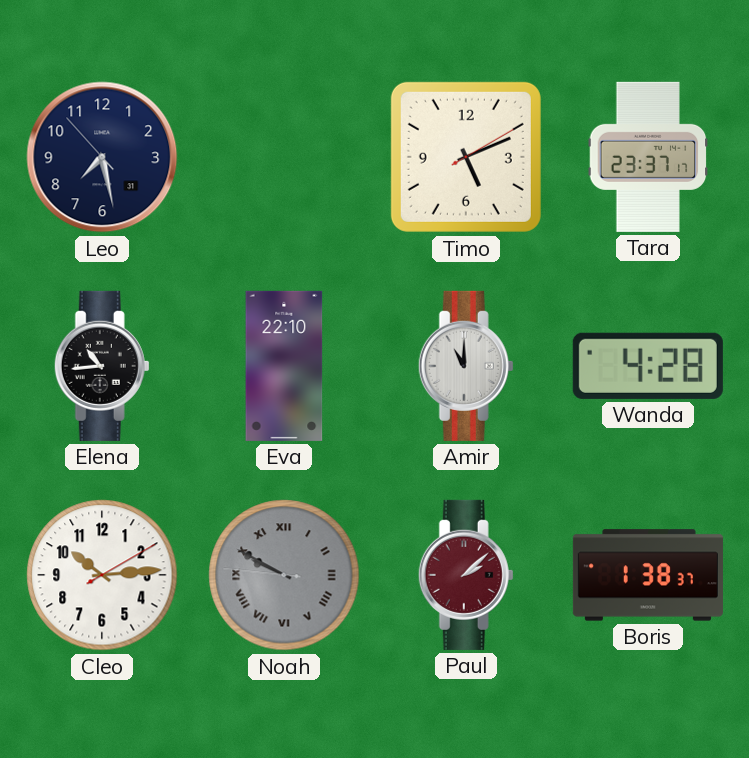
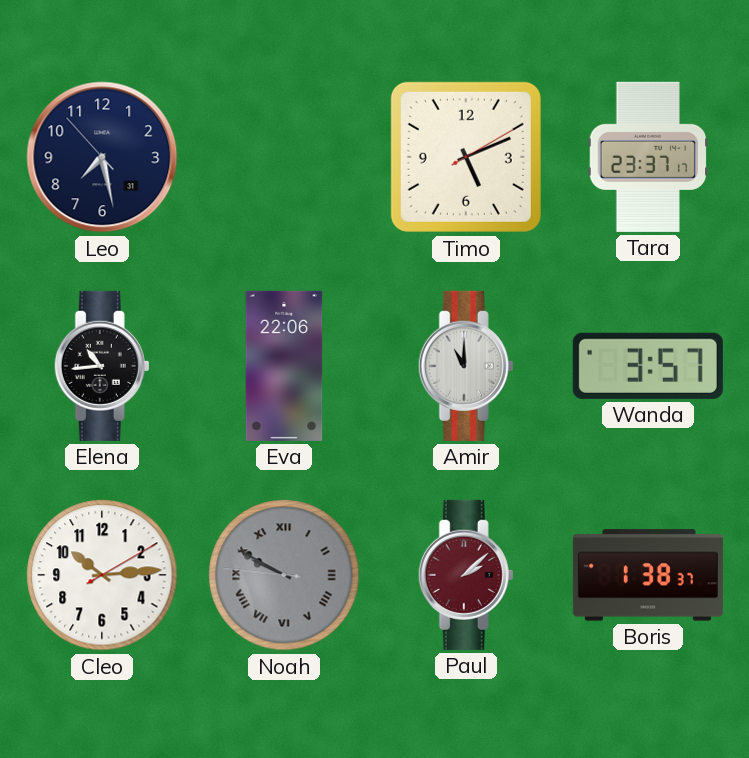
Eva: 22:10 -> 22:06
Wanda: 4:28 -> 3:57
